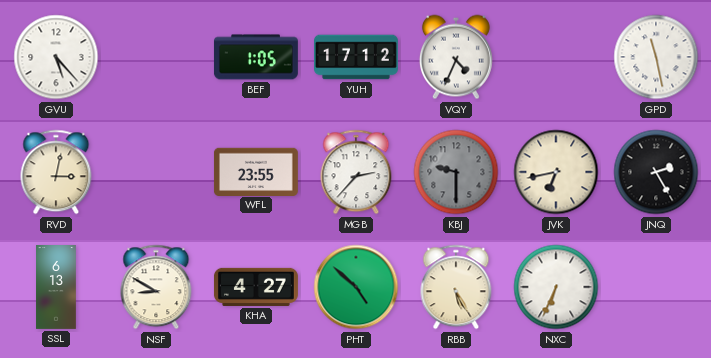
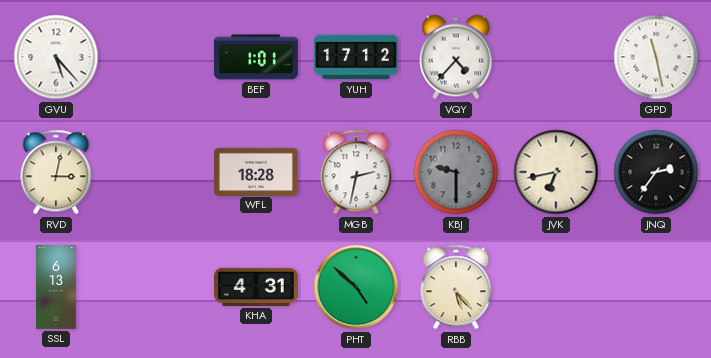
BEF: 1:05 -> 1:01
VQY: 4:34 -> 4:37
WFL: 23:55 -> 18:28
MGB: 2:37 -> 2:32
JNQ: 2:25 -> 2:36
NSF: 8:50 -> none
KHA: 4:27 -> 4:31
RBB: 5:25 -> 5:23
NXC: 6:34 -> none
